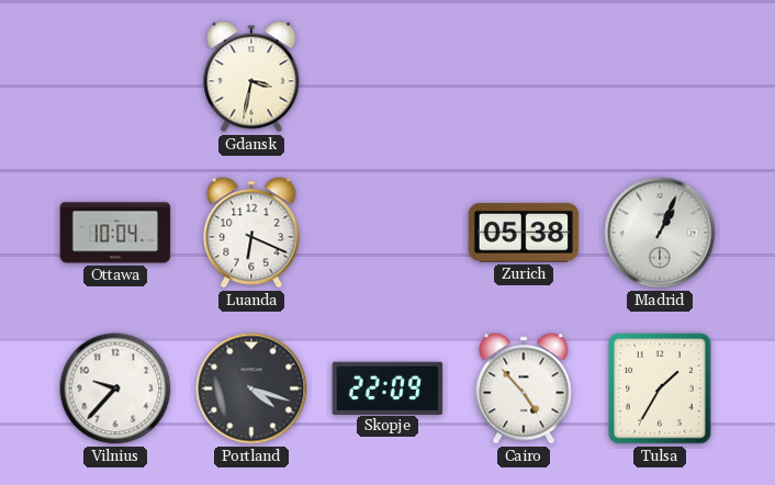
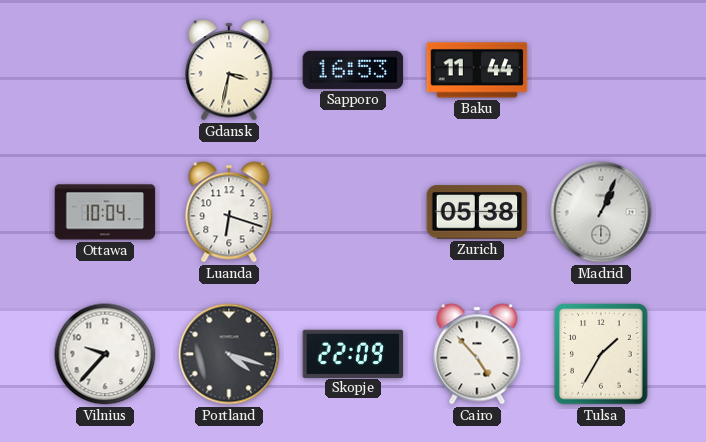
Sapporo: none -> 16:53
Baku: none -> 11:44
Luanda: 6:19 -> 6:18
